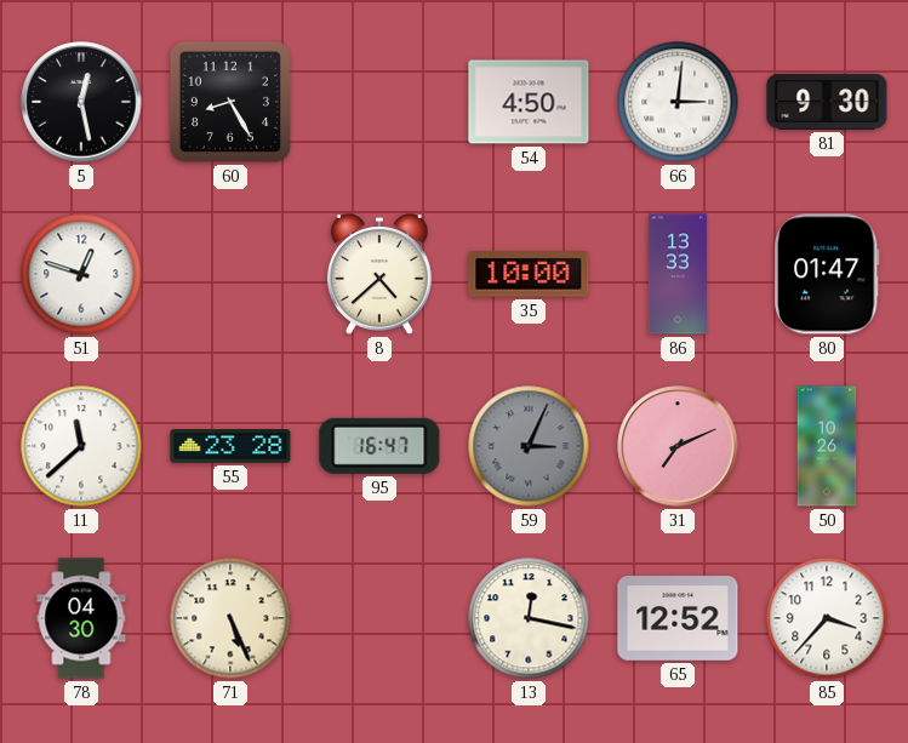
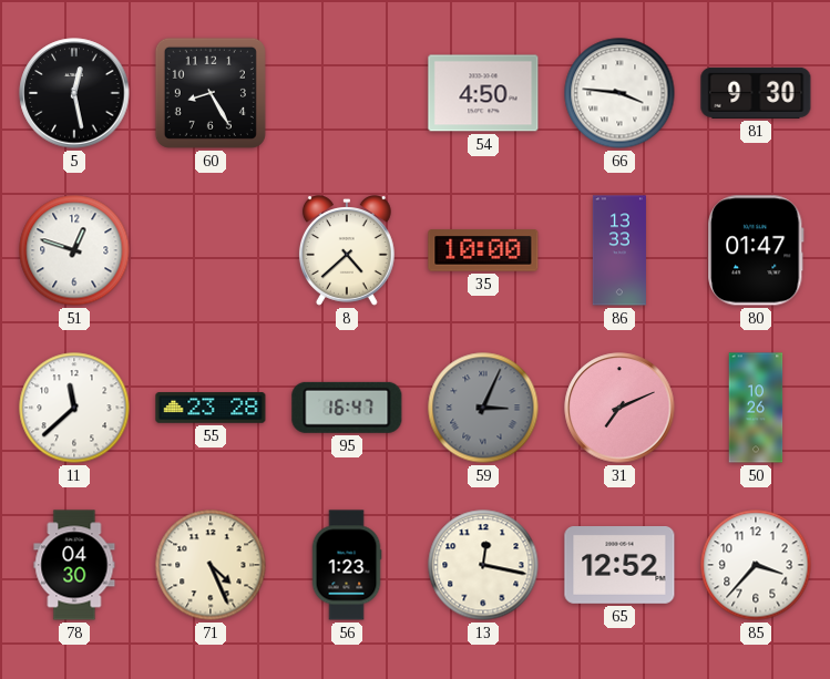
66: 3:01 -> 3:46
71: 5:26 -> 4:26
56: none -> 1:23
